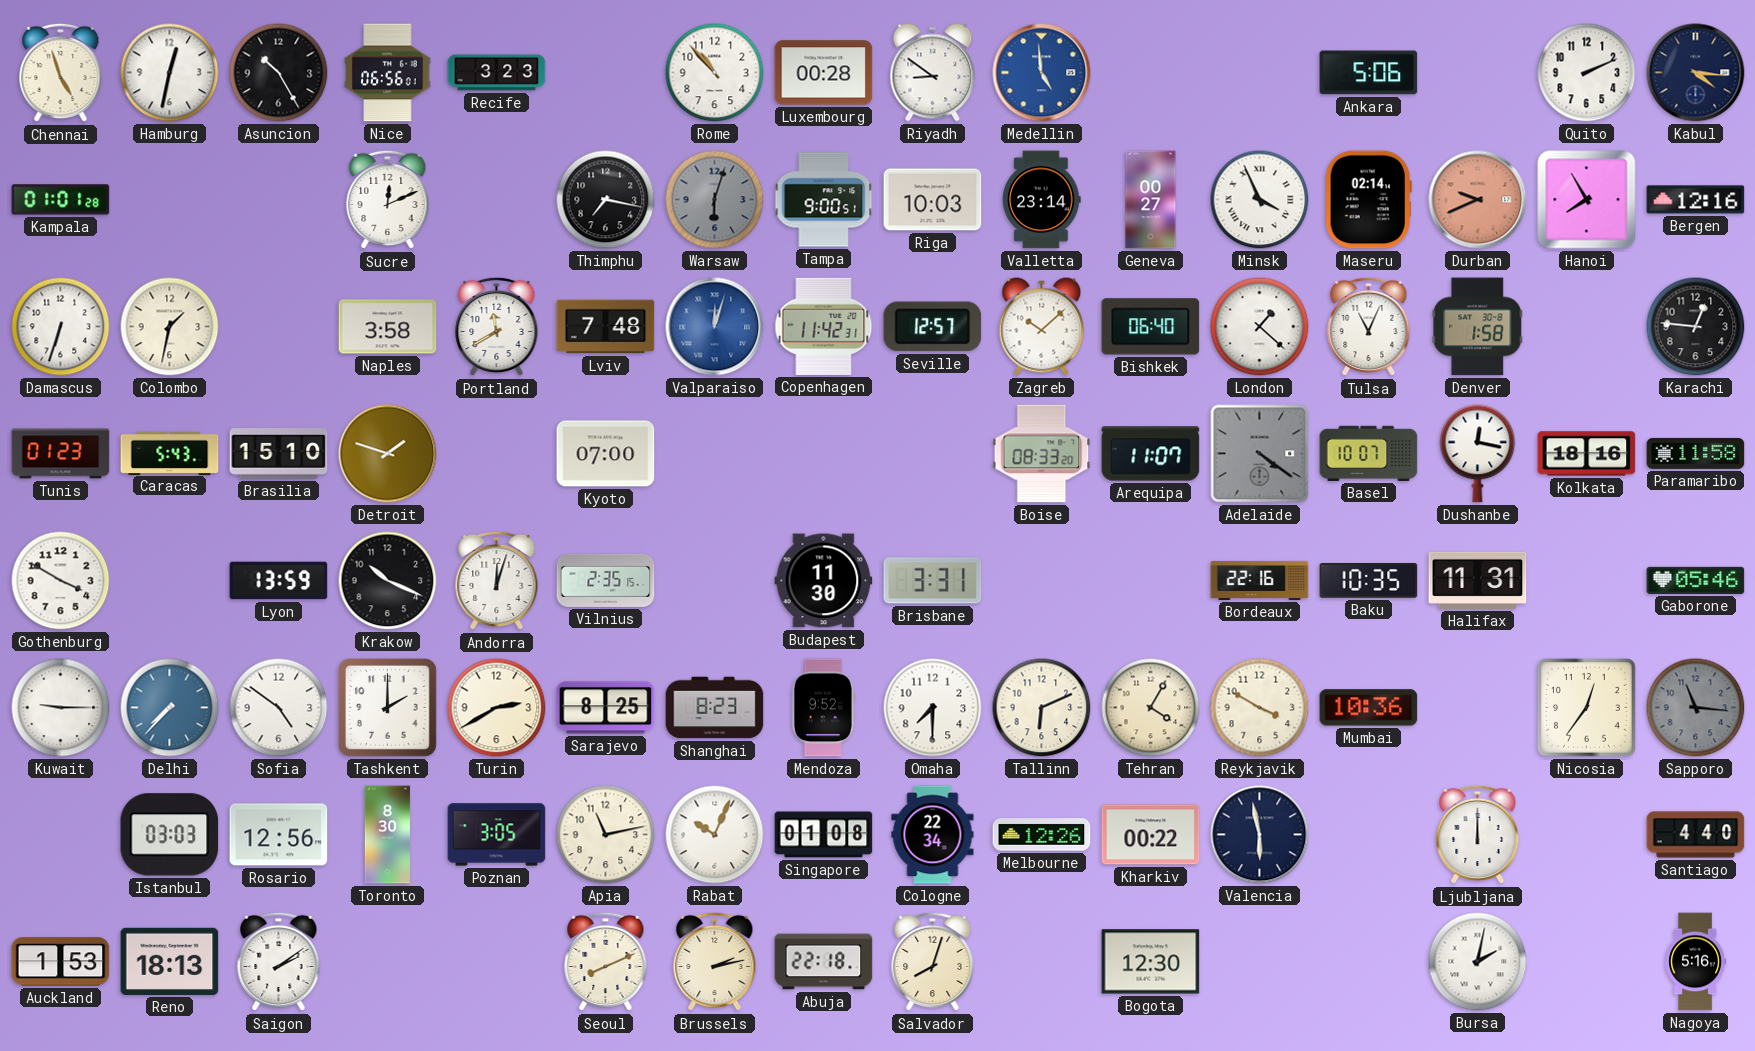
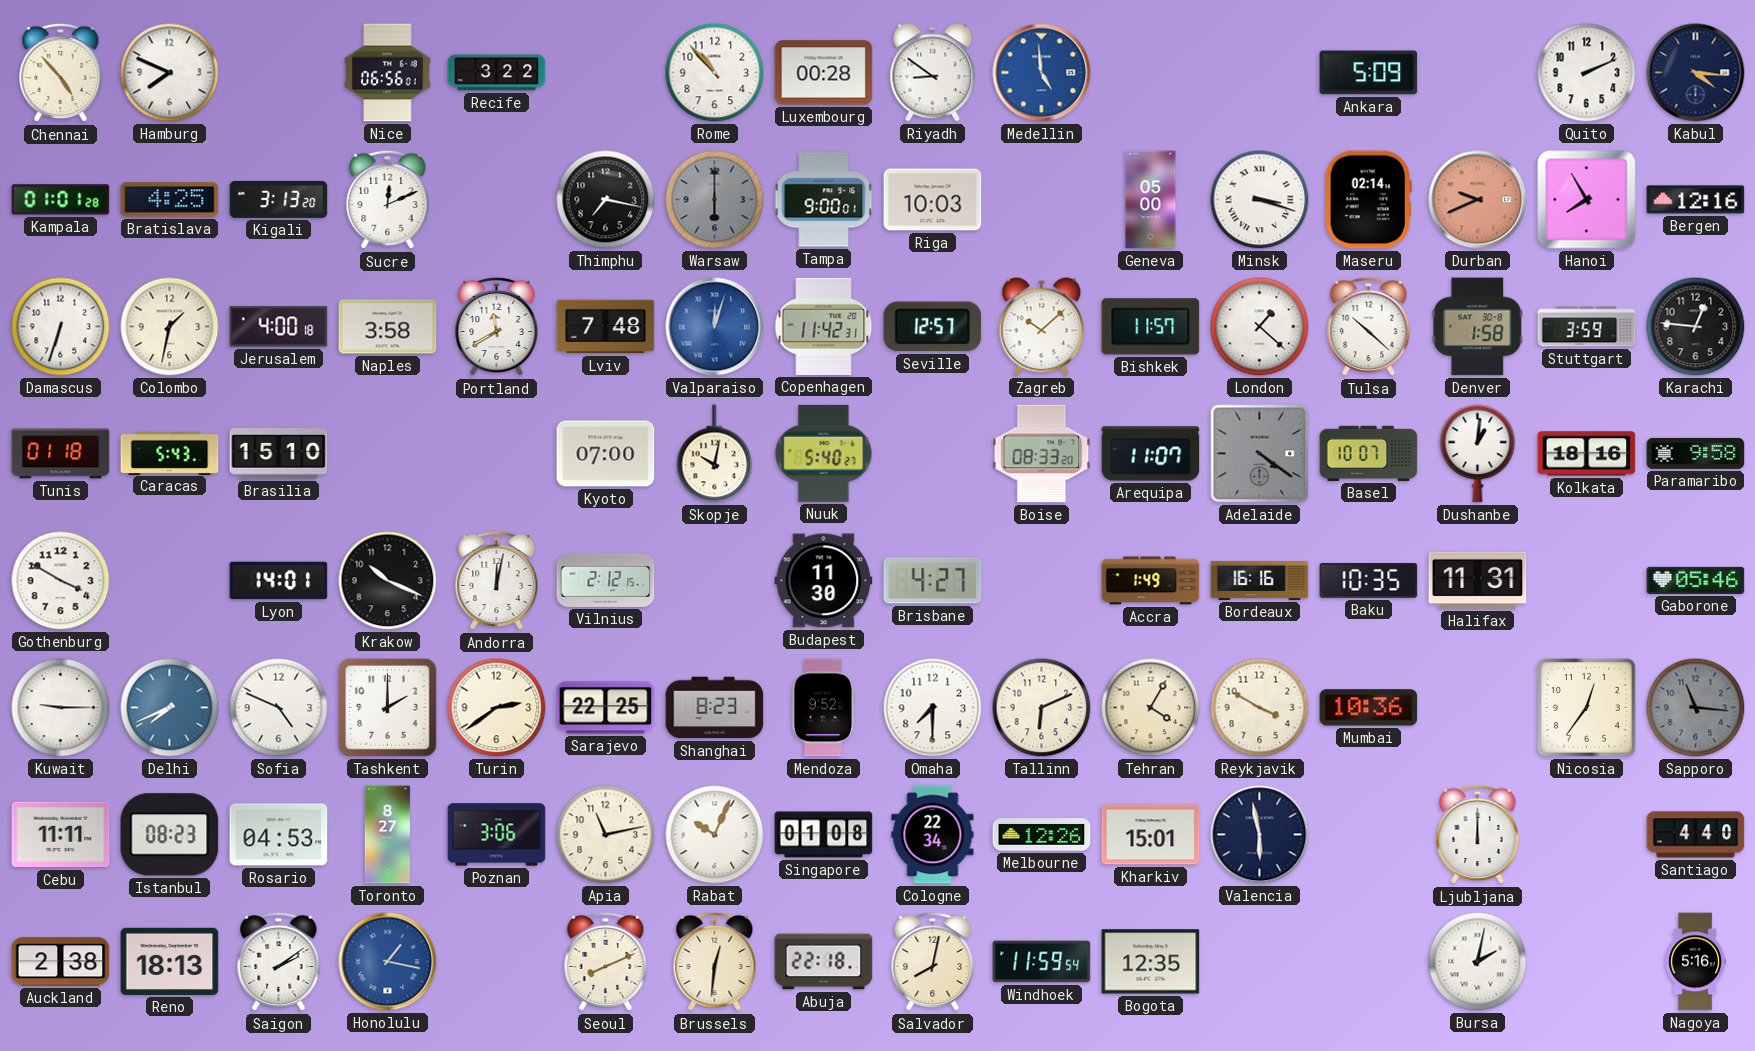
Chennai: 4:57 -> 4:53
Hamburg: 12:32 -> 7:49
Asuncion: 10:25 -> none
Recife: 3:23 -> 3:22
Ankara: 5:06 -> 5:09
Bratislava: none -> 4:25
Kigali: none -> 3:13
Warsaw: 6:03 -> 6:00
Tampa: 9:00:51 -> 9:00:01
Valletta: 23:14 -> none
Geneva: 00:27 -> 05:00
Minsk: 3:56 -> 3:18
Jerusalem: none -> 4:00
Bishkek: 06:40 -> 11:57
Tulsa: 11:04 -> 10:22
Stuttgart: none -> 3:59
Tunis: 01:23 -> 01:18
Detroit: 1:48 -> none
Skopje: none -> 10:02
Nuuk: none -> 5:40
Dushanbe: 12:17 -> 1:01
Paramaribo: 11:58 -> 9:58
Lyon: 13:59 -> 14:01
Andorra: 12:03 -> 12:02
Vilnius: 2:35 -> 2:12
Brisbane: 3:31 -> 4:27
Accra: none -> 1:49
Bordeaux: 22:16 -> 16:16
Delhi: 7:37 -> 7:41
Sofia: 4:51 -> 4:49
Turin: 2:40 -> 2:39
Sarajevo: 8:25 -> 22:25
Cebu: none -> 11:11
Istanbul: 03:03 -> 08:23
Rosario: 12:56 -> 04:53
Toronto: 8:30 -> 8:27
Poznan: 3:05 -> 3:06
Kharkiv: 00:22 -> 15:01
Auckland: 1:53 -> 2:38
Honolulu: none -> 1:17
Brussels: 2:13 -> 12:31
Salvador: 8:03 -> 8:02
Windhoek: none -> 11:59
Bogota: 12:30 -> 12:35
